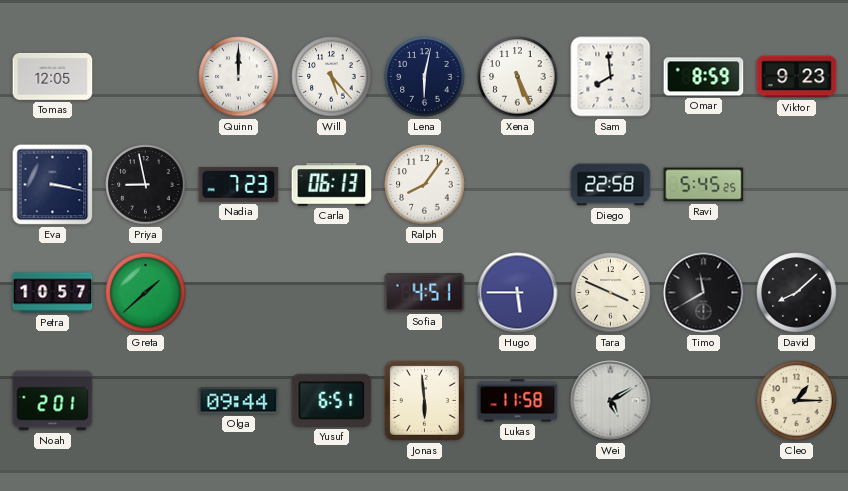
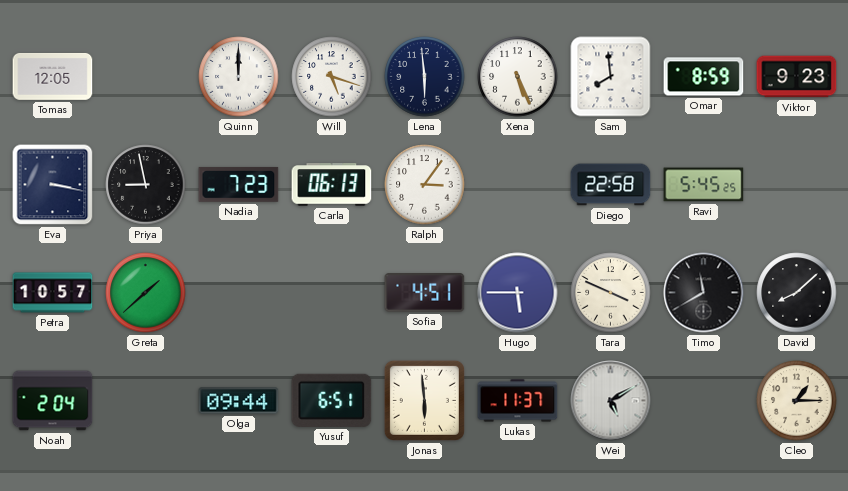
Will: 5:23 -> 5:18
Lena: 6:02 -> 5:59
Ralph: 8:06 -> 3:06
Noah: 2:01 -> 2:04
Lukas: 11:58 -> 11:37
